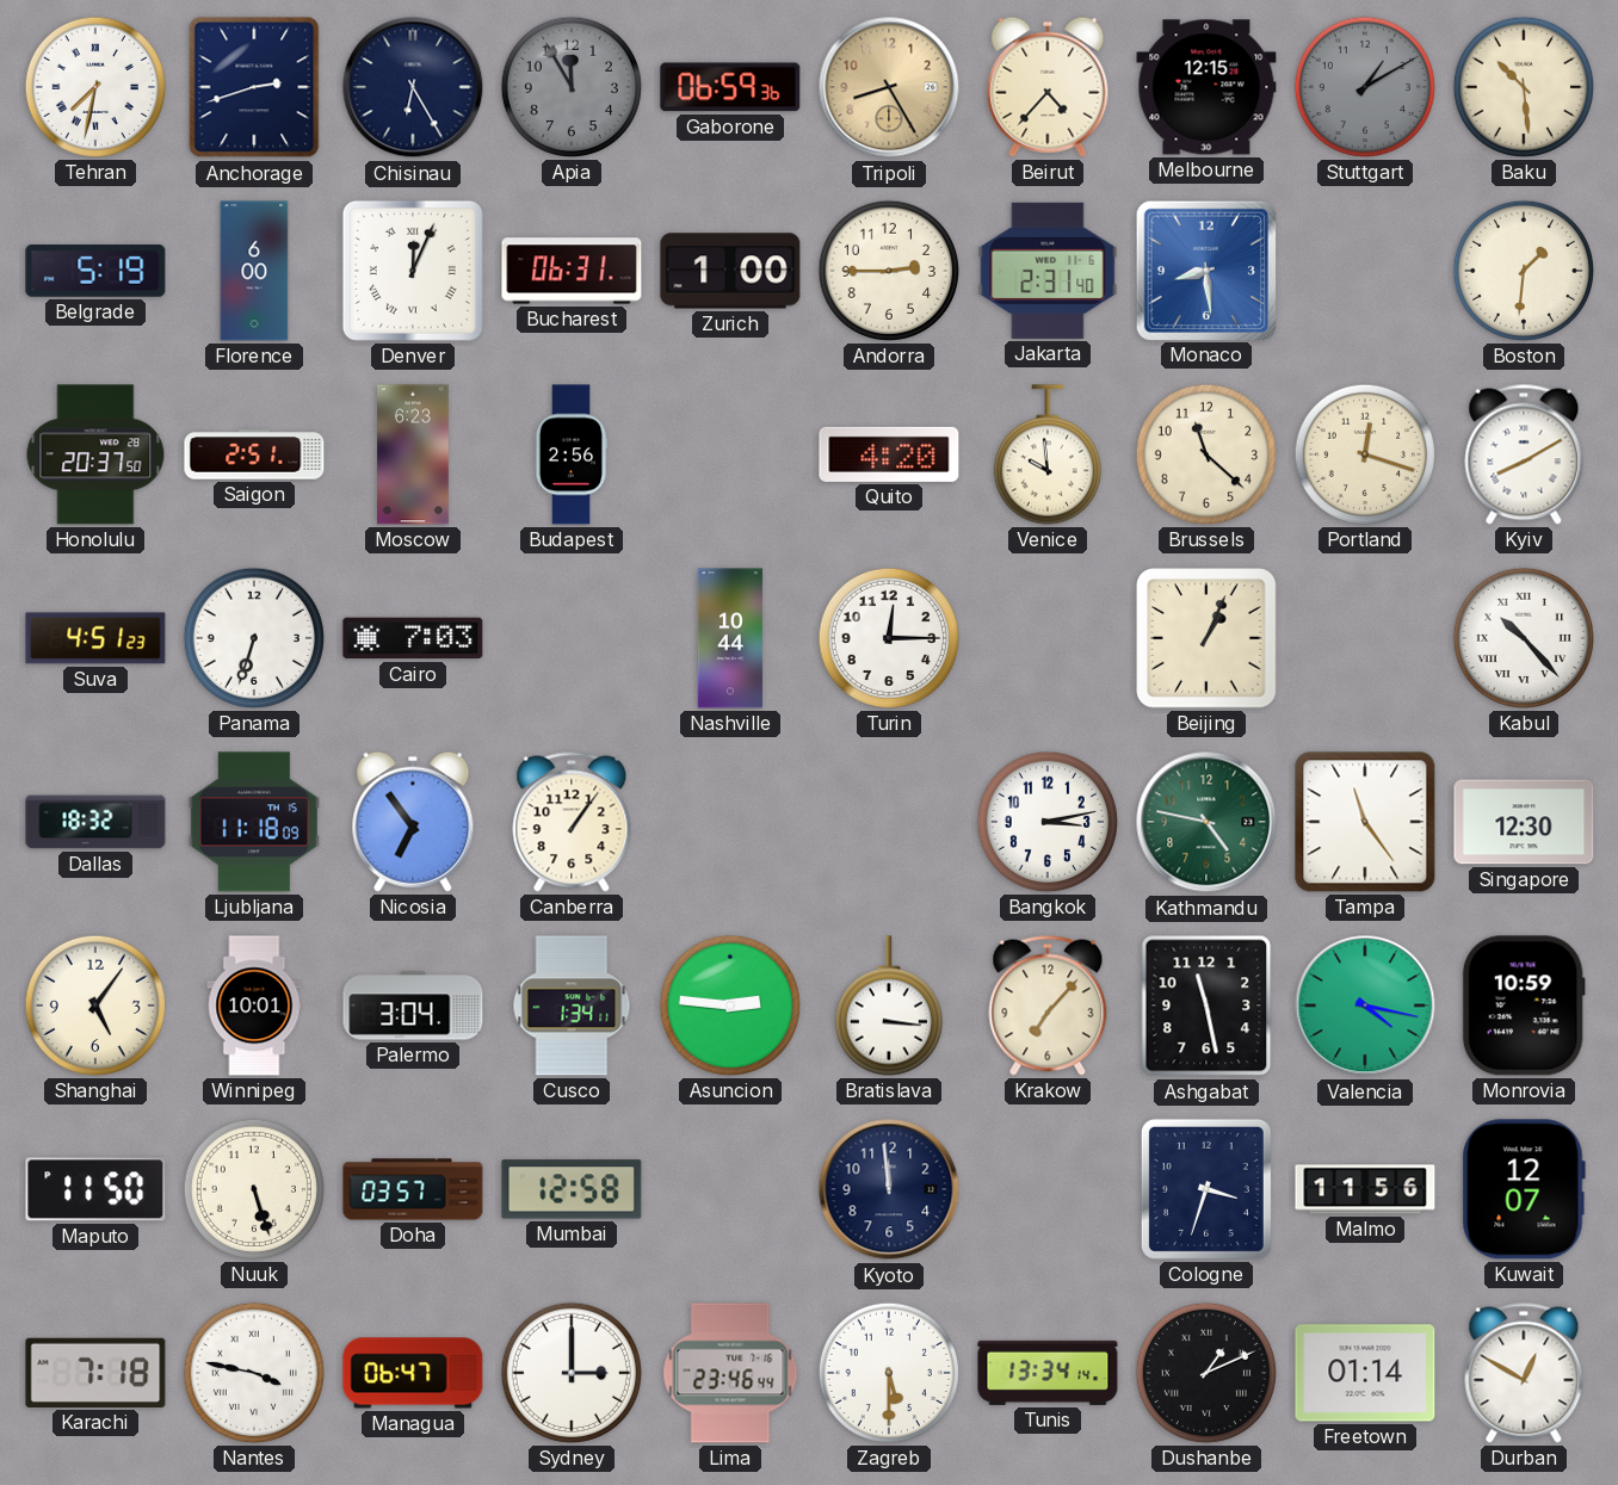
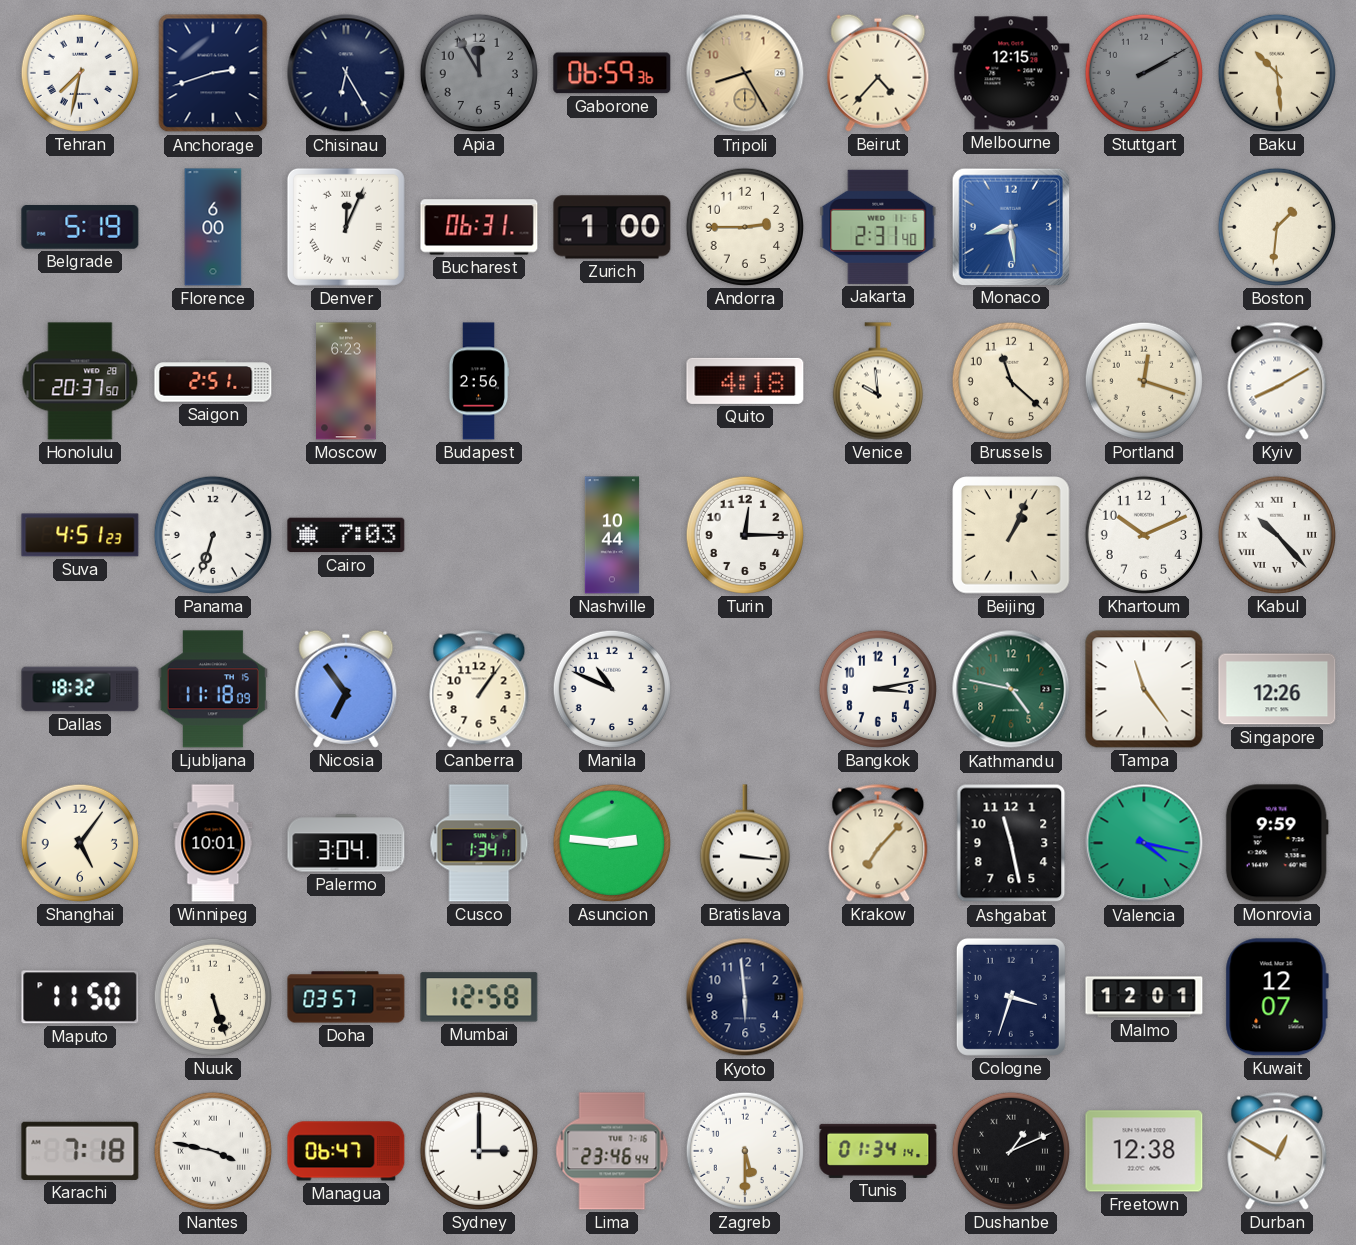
Stuttgart: 1:10 -> 2:10
Quito: 4:20 -> 4:18
Khartoum: none -> 10:11
Manila: none -> 10:49
Singapore: 12:30 -> 12:26
Monrovia: 10:59 -> 9:59
Kyoto: 11:59 -> 5:59
Malmo: 11:56 -> 12:01
Tunis: 13:34 -> 01:34
Freetown: 01:14 -> 12:38
